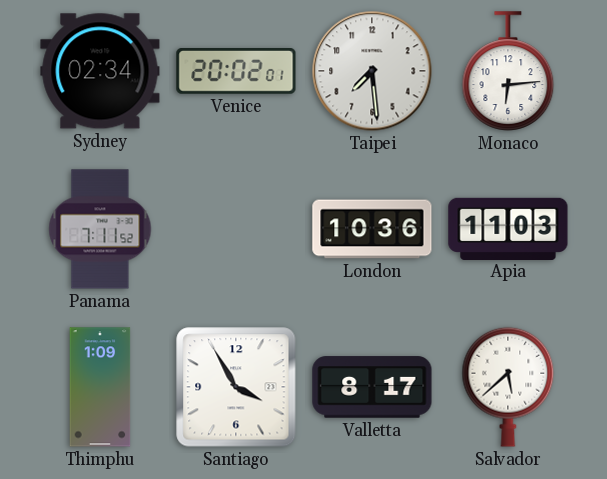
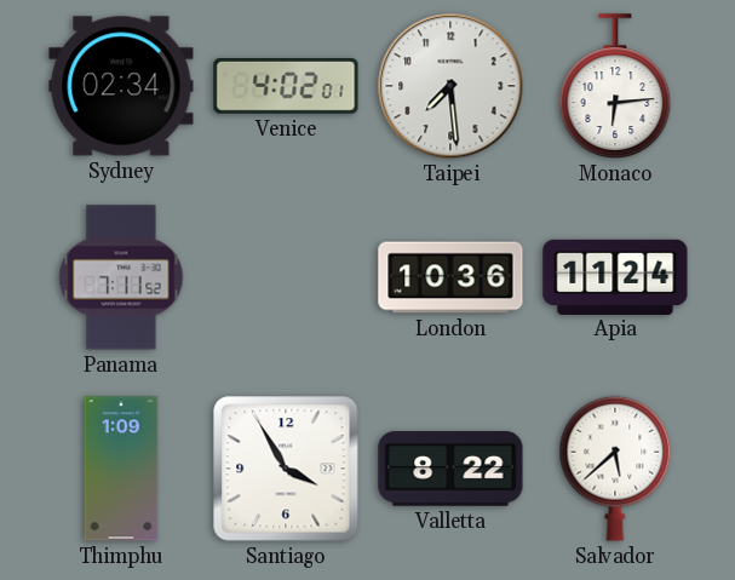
Venice: 20:02 -> 4:02
Apia: 11:03 -> 11:24
Valletta: 8:17 -> 8:22
